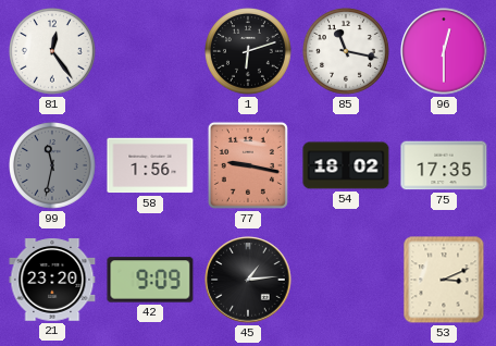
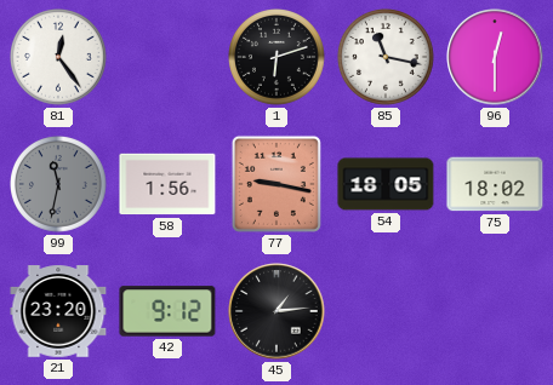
54: 18:02 -> 18:05
75: 17:35 -> 18:02
42: 9:09 -> 9:12
53: 3:11 -> none
